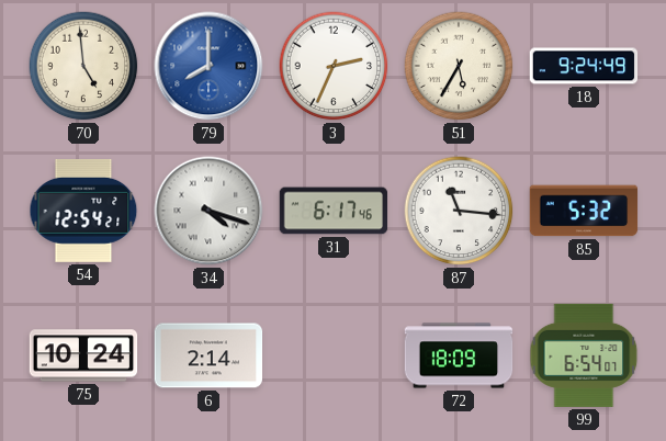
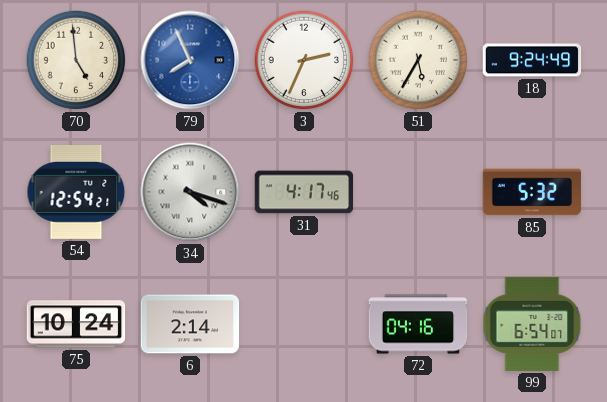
79: 8:00 -> 7:56
31: 6:17 -> 4:17
87: 11:16 -> none
72: 18:09 -> 04:16
